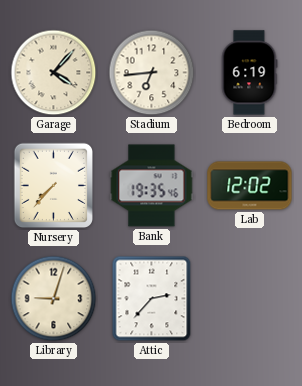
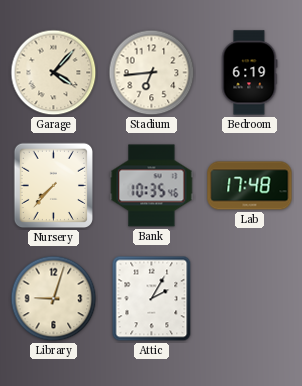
Bank: 19:35 -> 10:35
Lab: 12:02 -> 17:48
Attic: 2:37 -> 2:05
